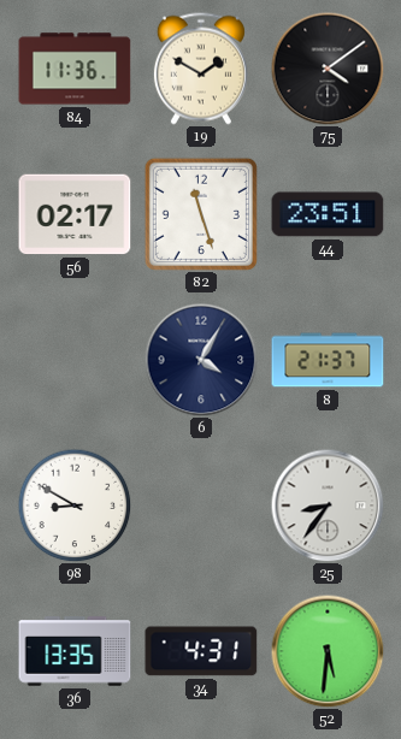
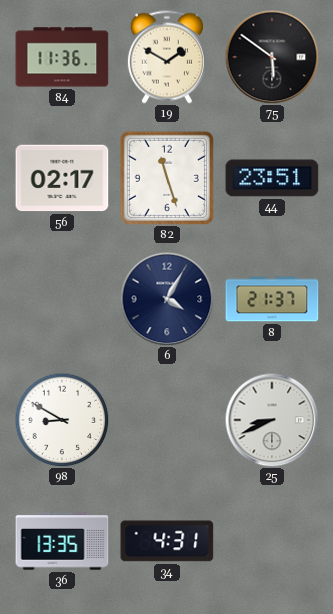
75: 4:09 -> 5:51
25: 8:36 -> 8:41
52: 5:31 -> none
